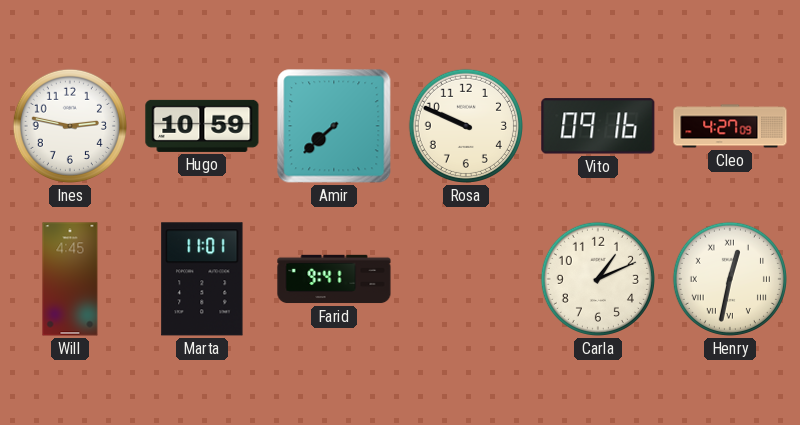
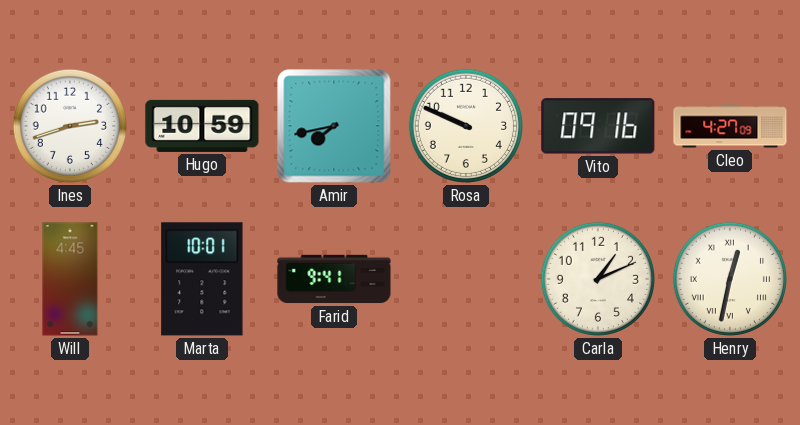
Ines: 2:47 -> 2:42
Amir: 7:38 -> 7:43
Marta: 11:01 -> 10:01
